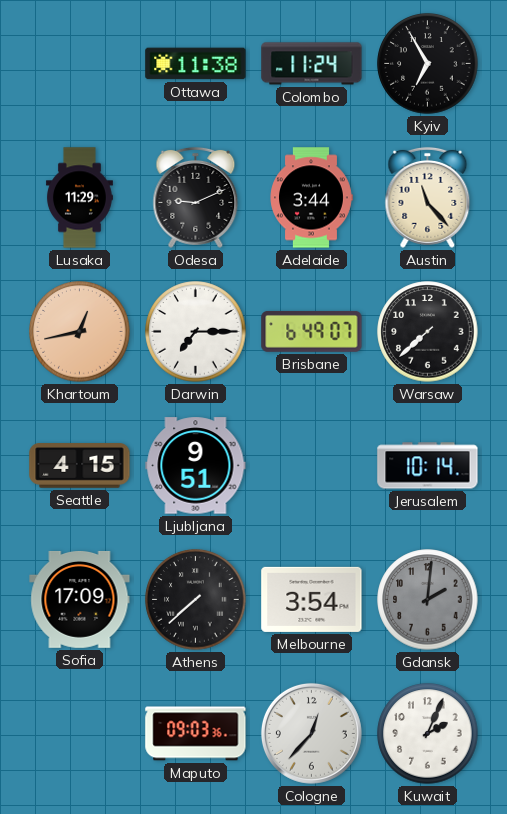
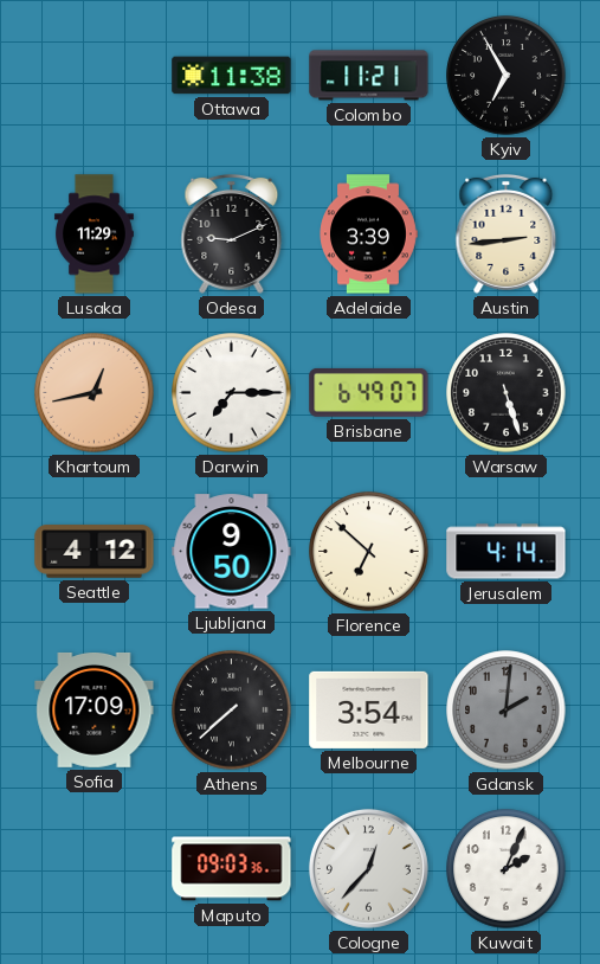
Colombo: 11:24 -> 11:21
Adelaide: 3:44 -> 3:39
Austin: 11:23 -> 2:44
Warsaw: 7:38 -> 5:27
Seattle: 4:15 -> 4:12
Ljubljana: 9:51 -> 9:50
Florence: none -> 6:52
Jerusalem: 10:14 -> 4:14
